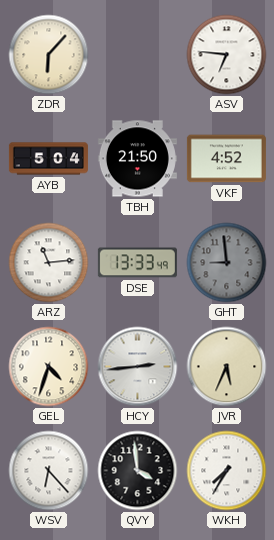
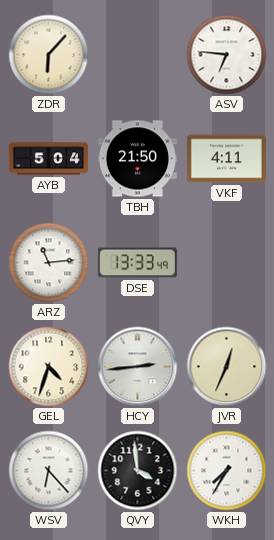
VKF: 4:52 -> 4:11
GHT: 8:59 -> none
JVR: 5:34 -> 12:34
